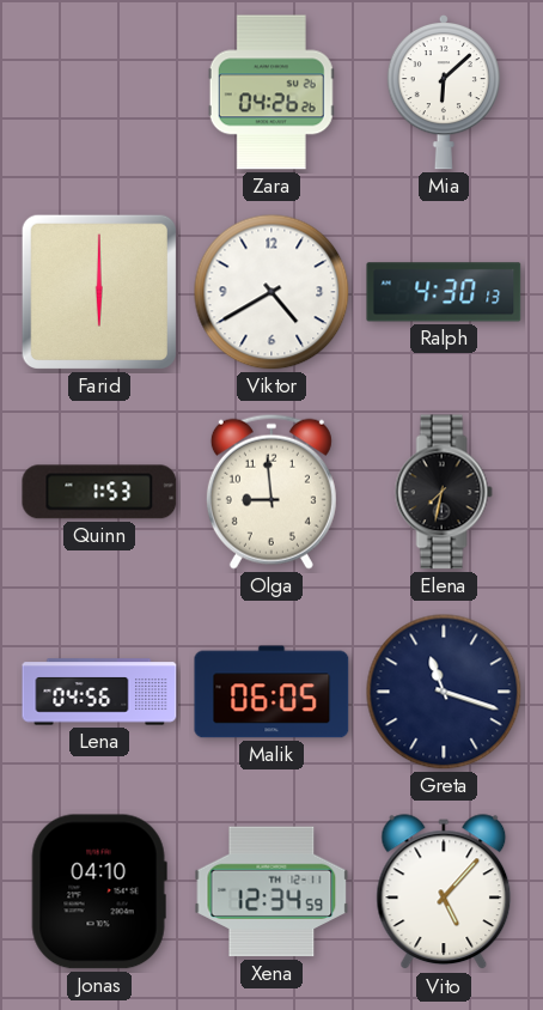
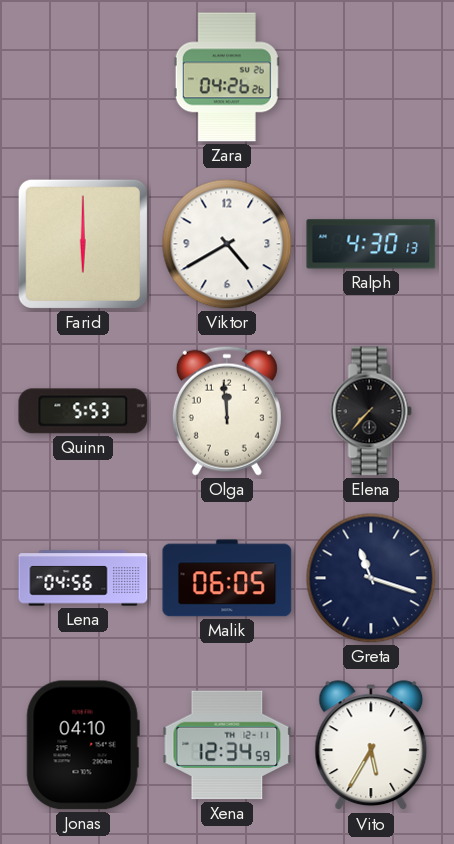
Mia: 6:08 -> none
Quinn: 1:53 -> 5:53
Olga: 8:59 -> 11:59
Elena: 7:32 -> 7:37
Vito: 5:07 -> 5:35
